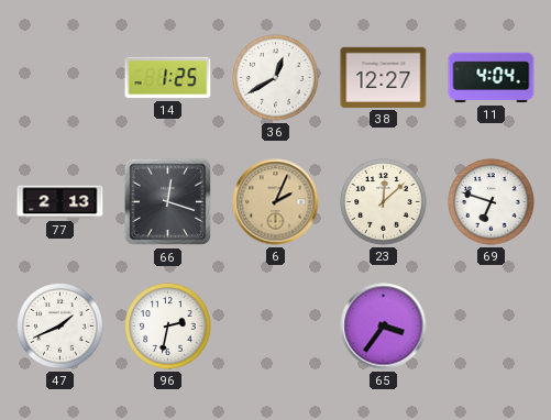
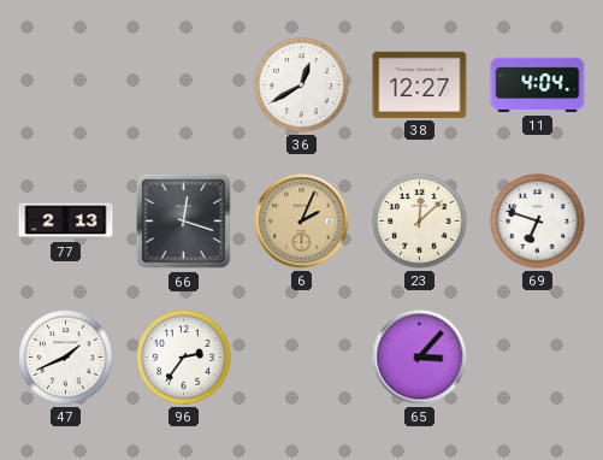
14: 1:25 -> none
96: 2:32 -> 2:36
65: 3:36 -> 3:07
